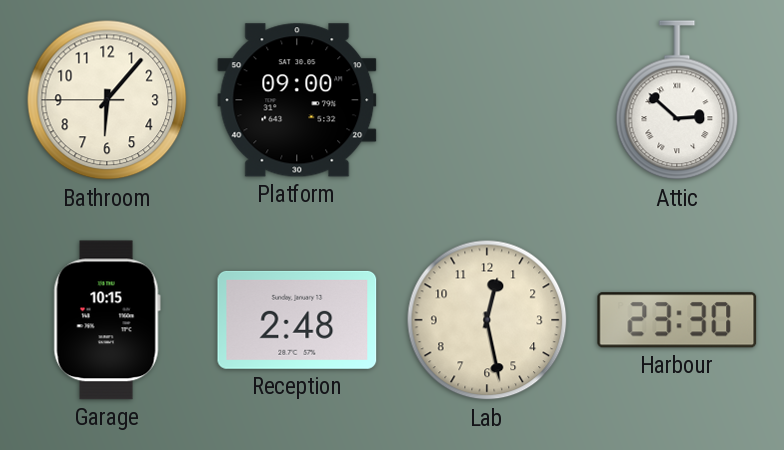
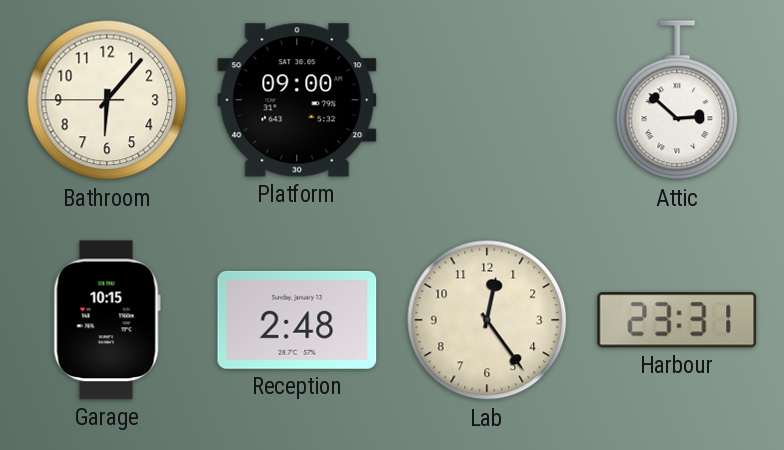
Lab: 12:28 -> 12:24
Harbour: 23:30 -> 23:31
